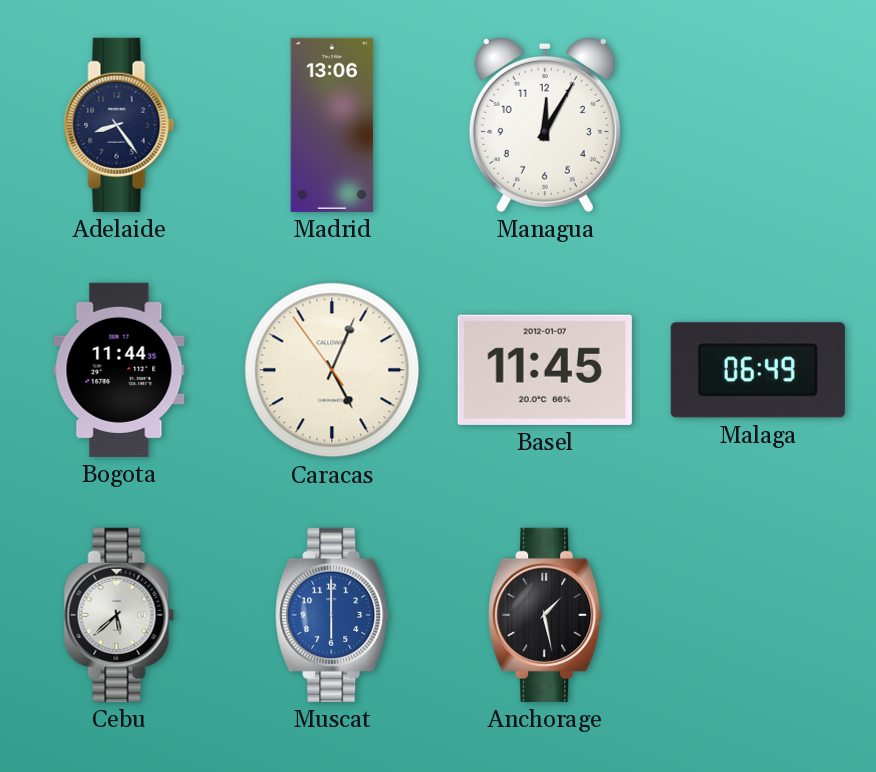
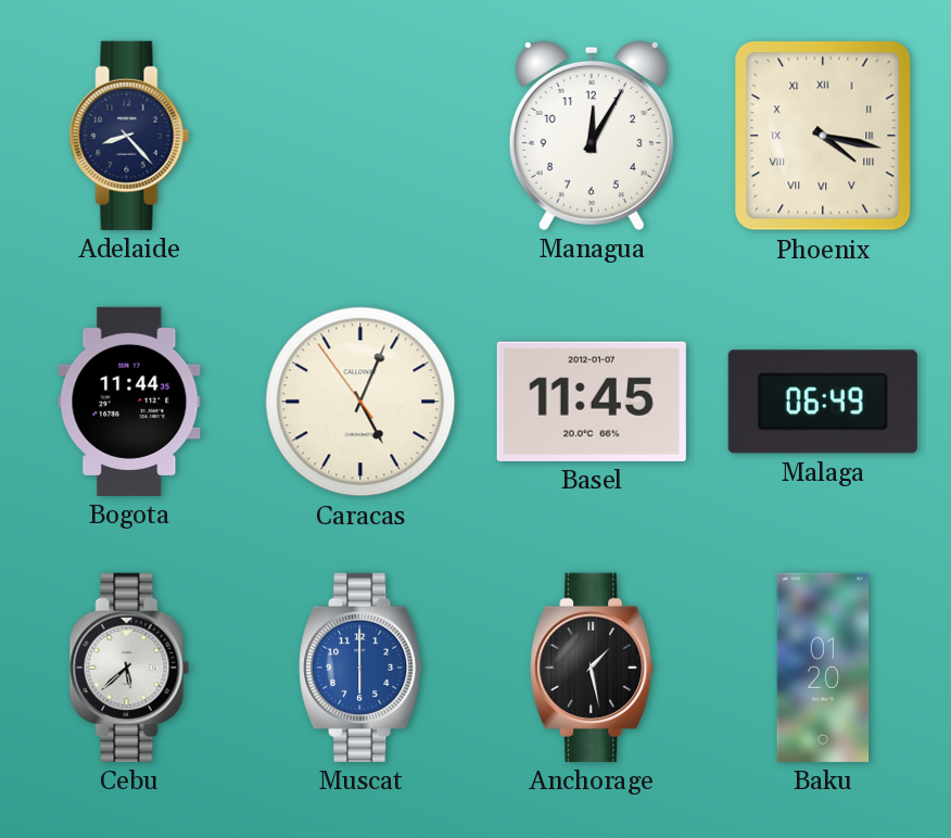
Adelaide: 8:24 -> 8:23
Madrid: 13:06 -> none
Phoenix: none -> 4:17
Baku: none -> 01:20
